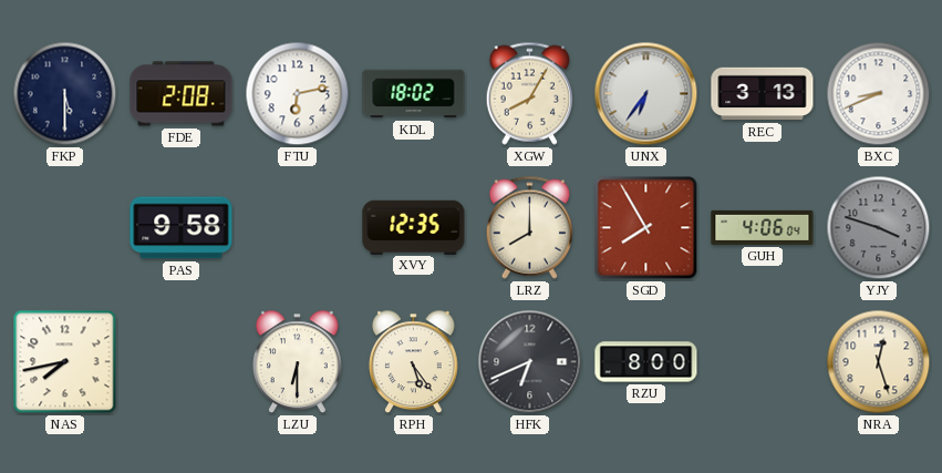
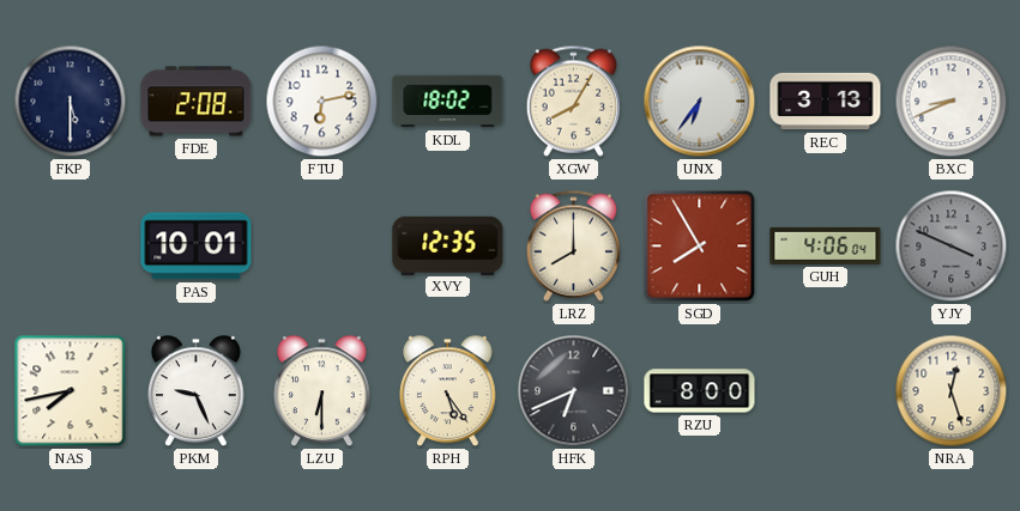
PAS: 9:58 -> 10:01
YJY: 3:48 -> 3:49
PKM: none -> 9:26
